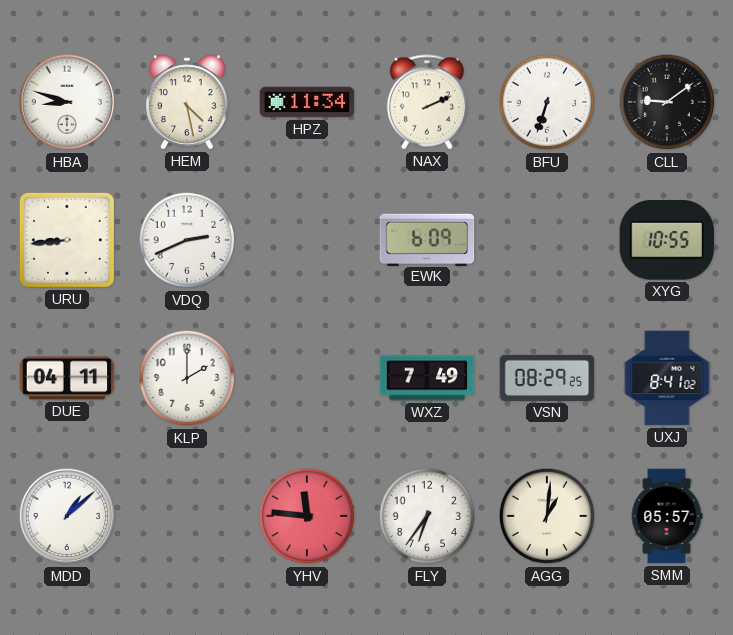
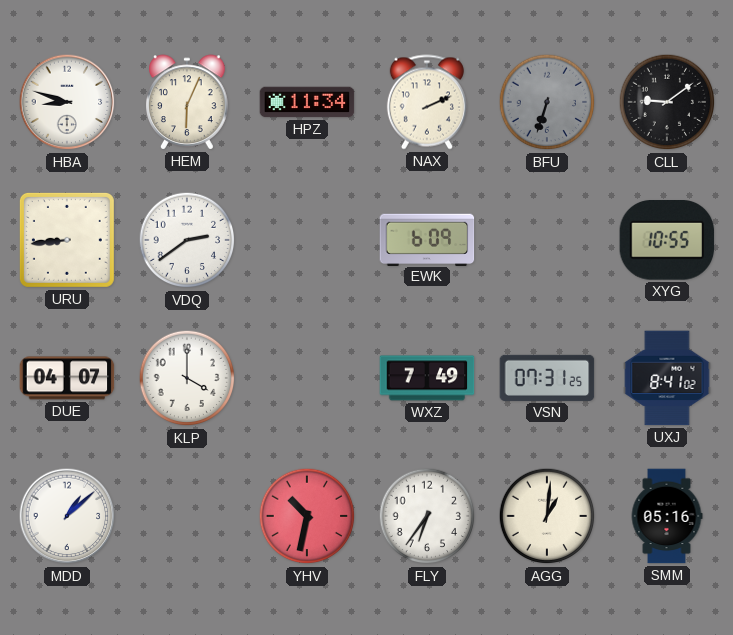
HEM: 4:28 -> 6:04
BFU dial: white -> grey
VDQ: 2:41 -> 2:39
DUE: 04:11 -> 04:07
KLP: 2:00 -> 4:00
VSN: 08:29 -> 07:31
YHV: 11:46 -> 10:32
SMM: 05:57 -> 05:16
